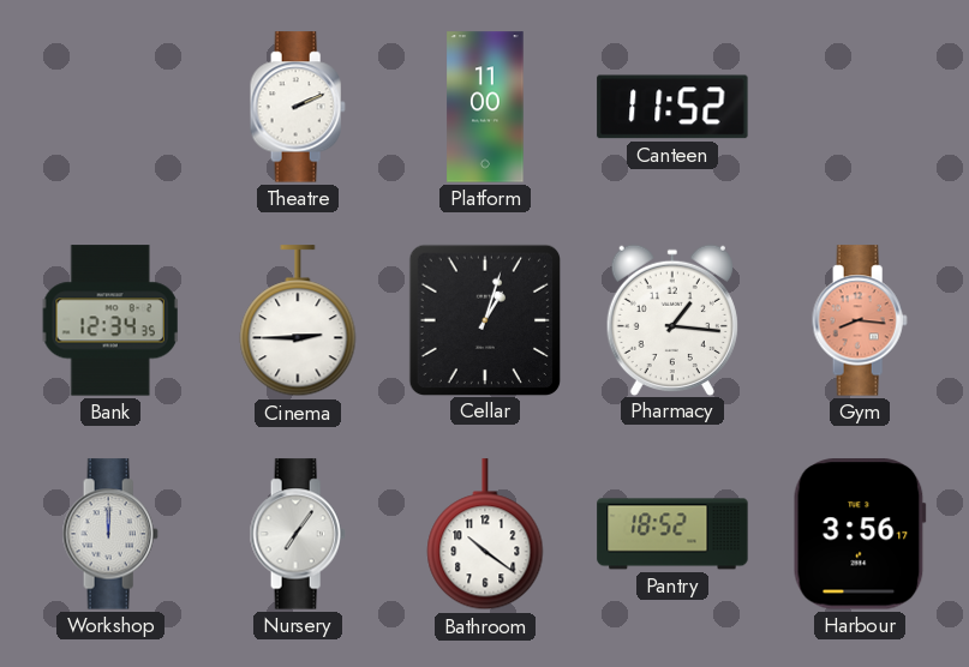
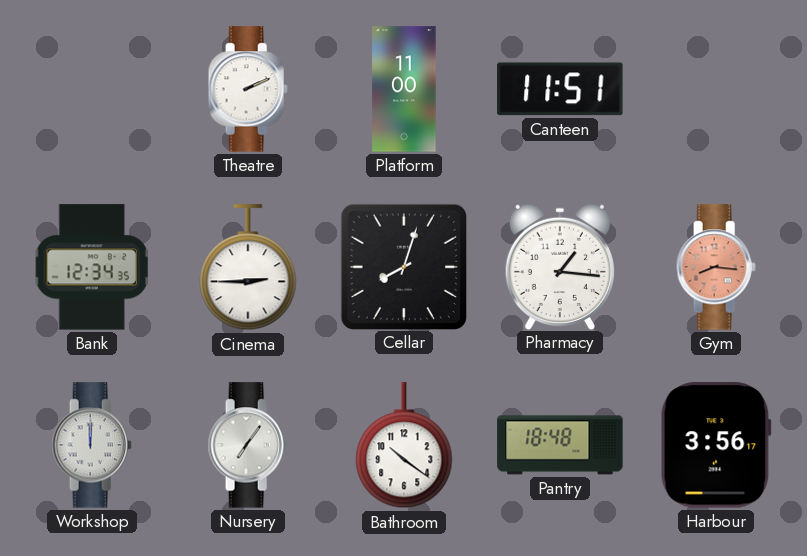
Canteen: 11:52 -> 11:51
Cellar: 1:03 -> 8:03
Pantry: 18:52 -> 18:48
